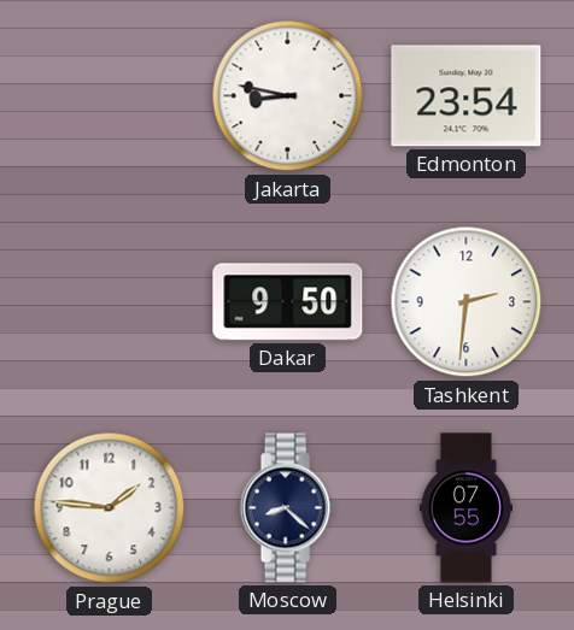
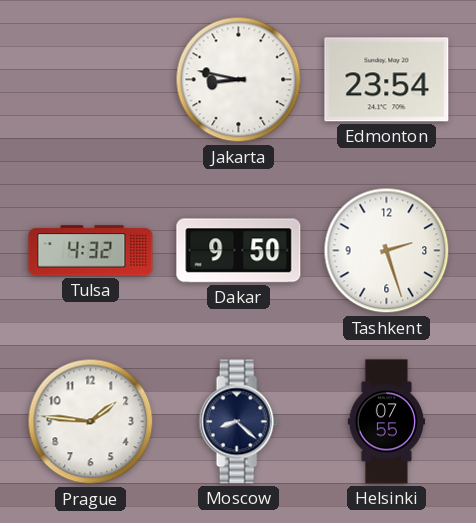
Tulsa: none -> 4:32
Tashkent: 2:31 -> 2:27
